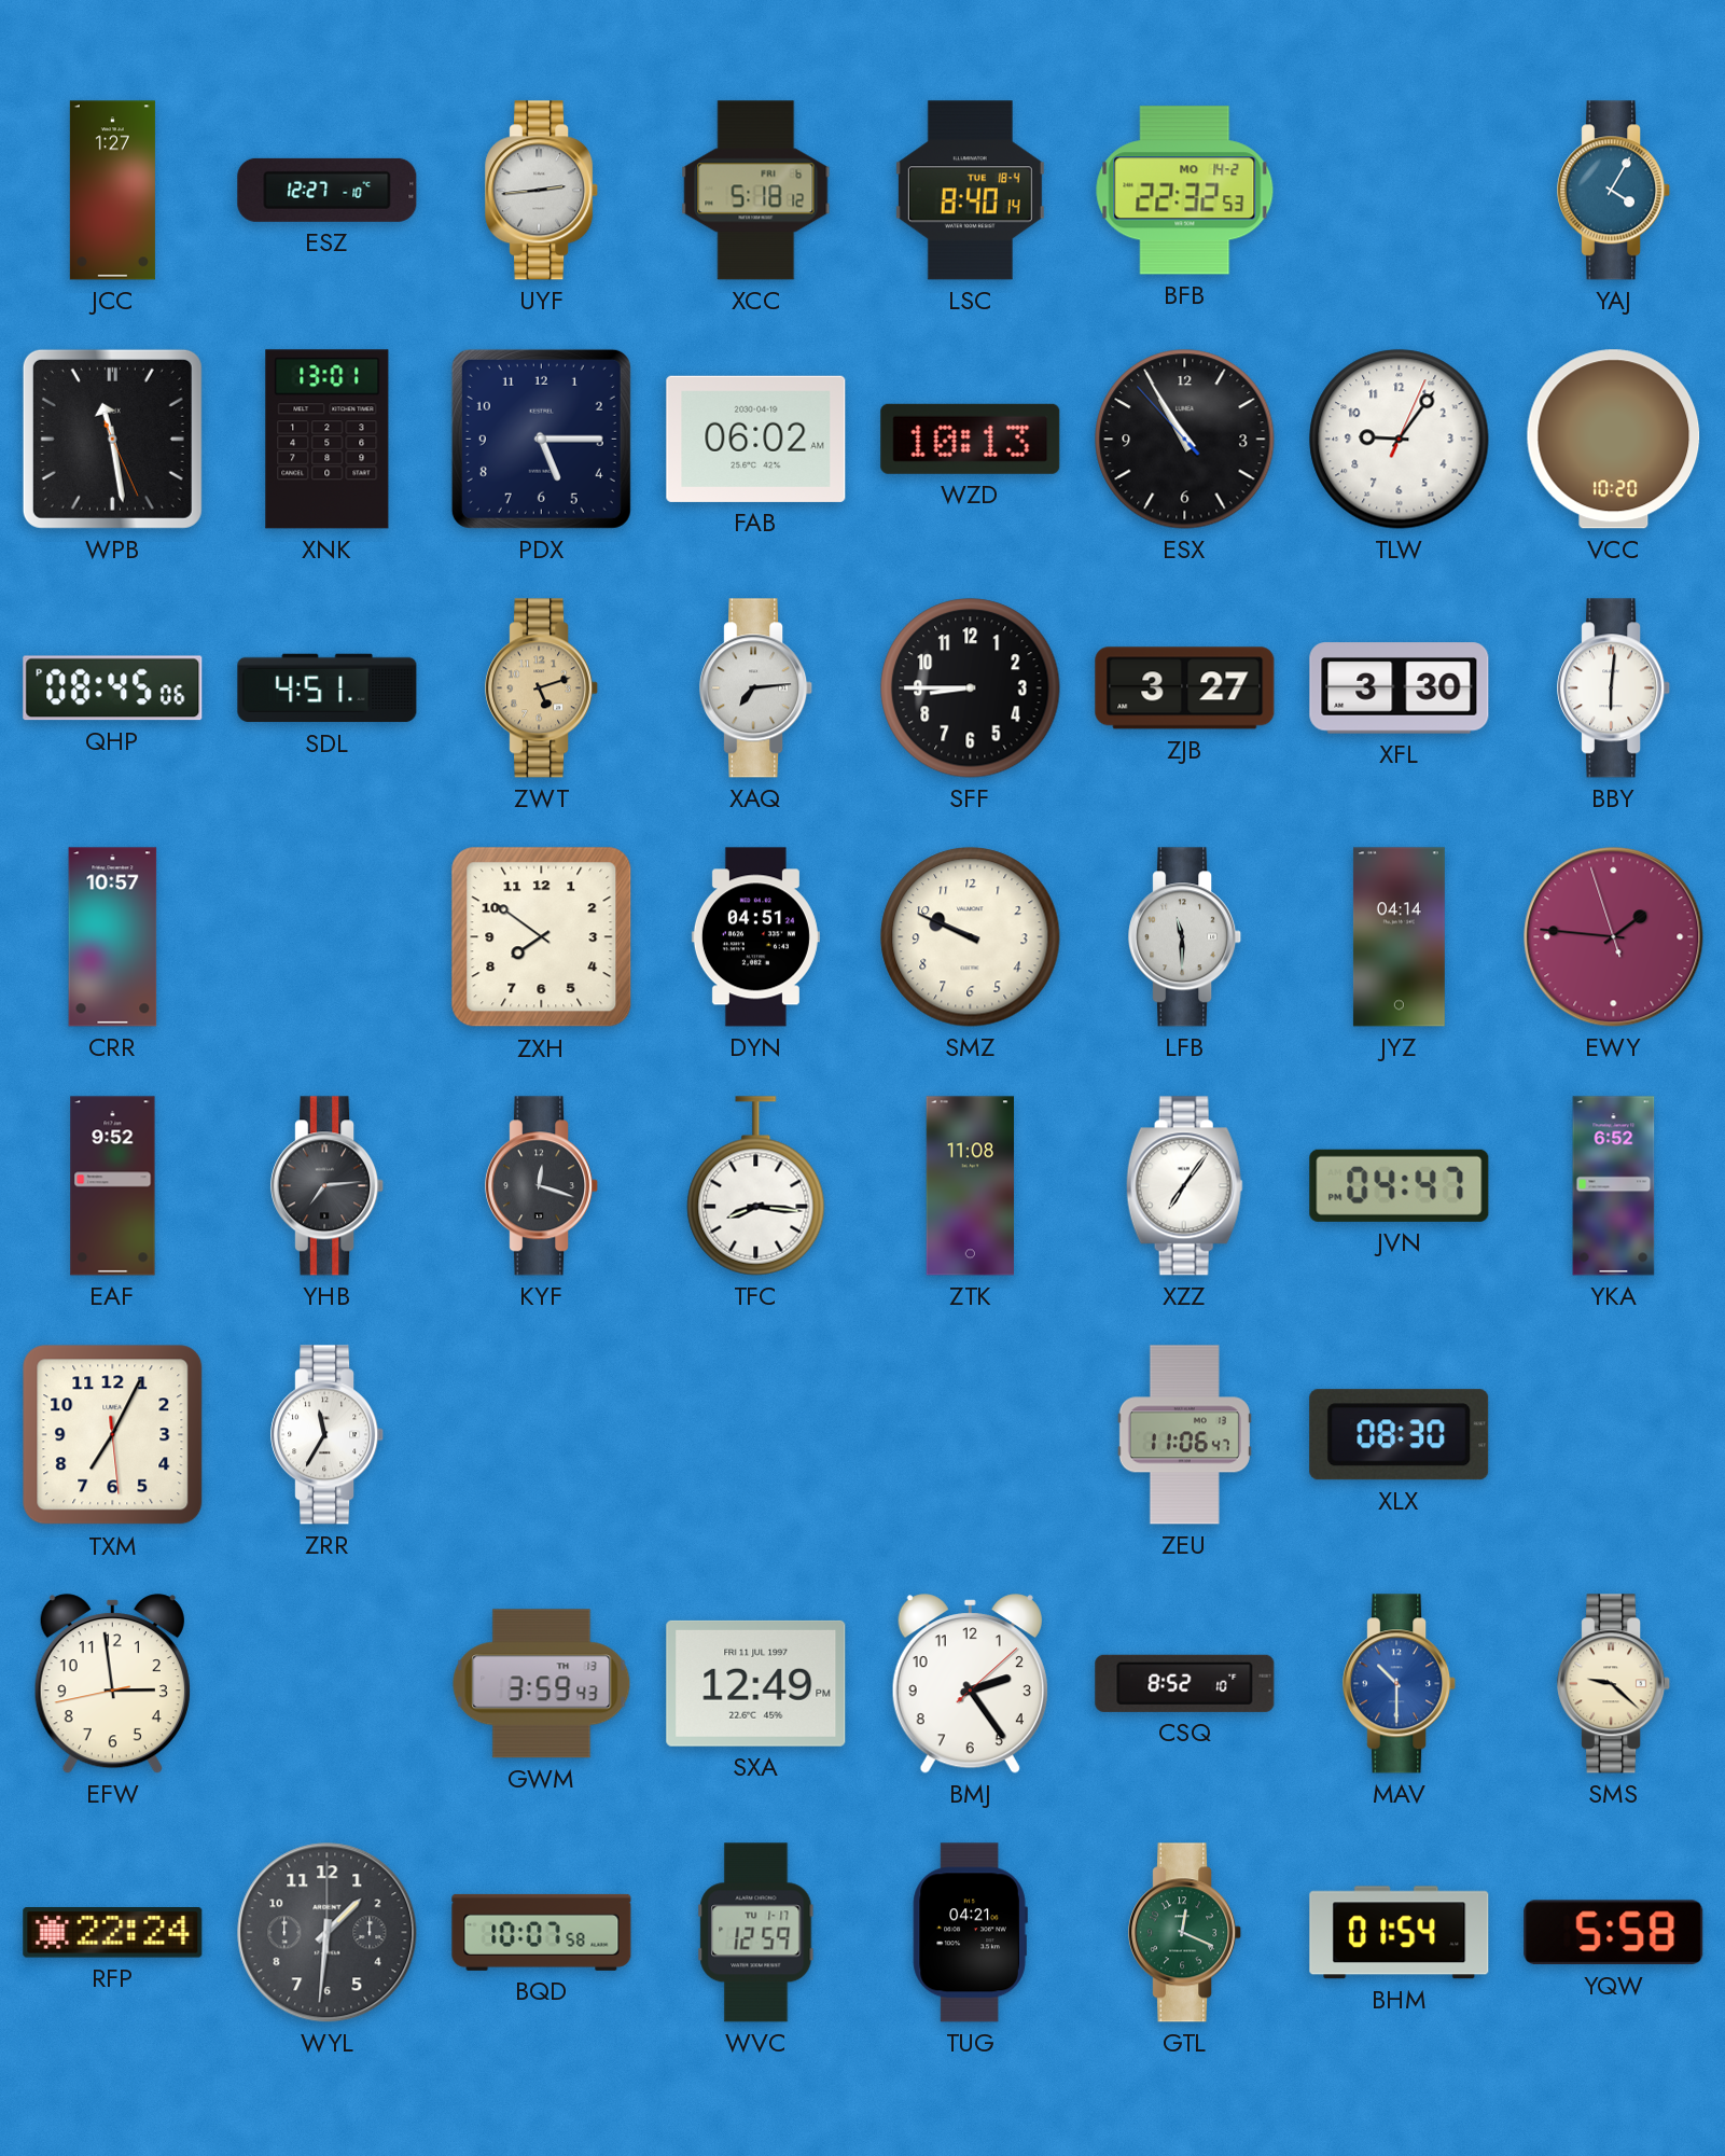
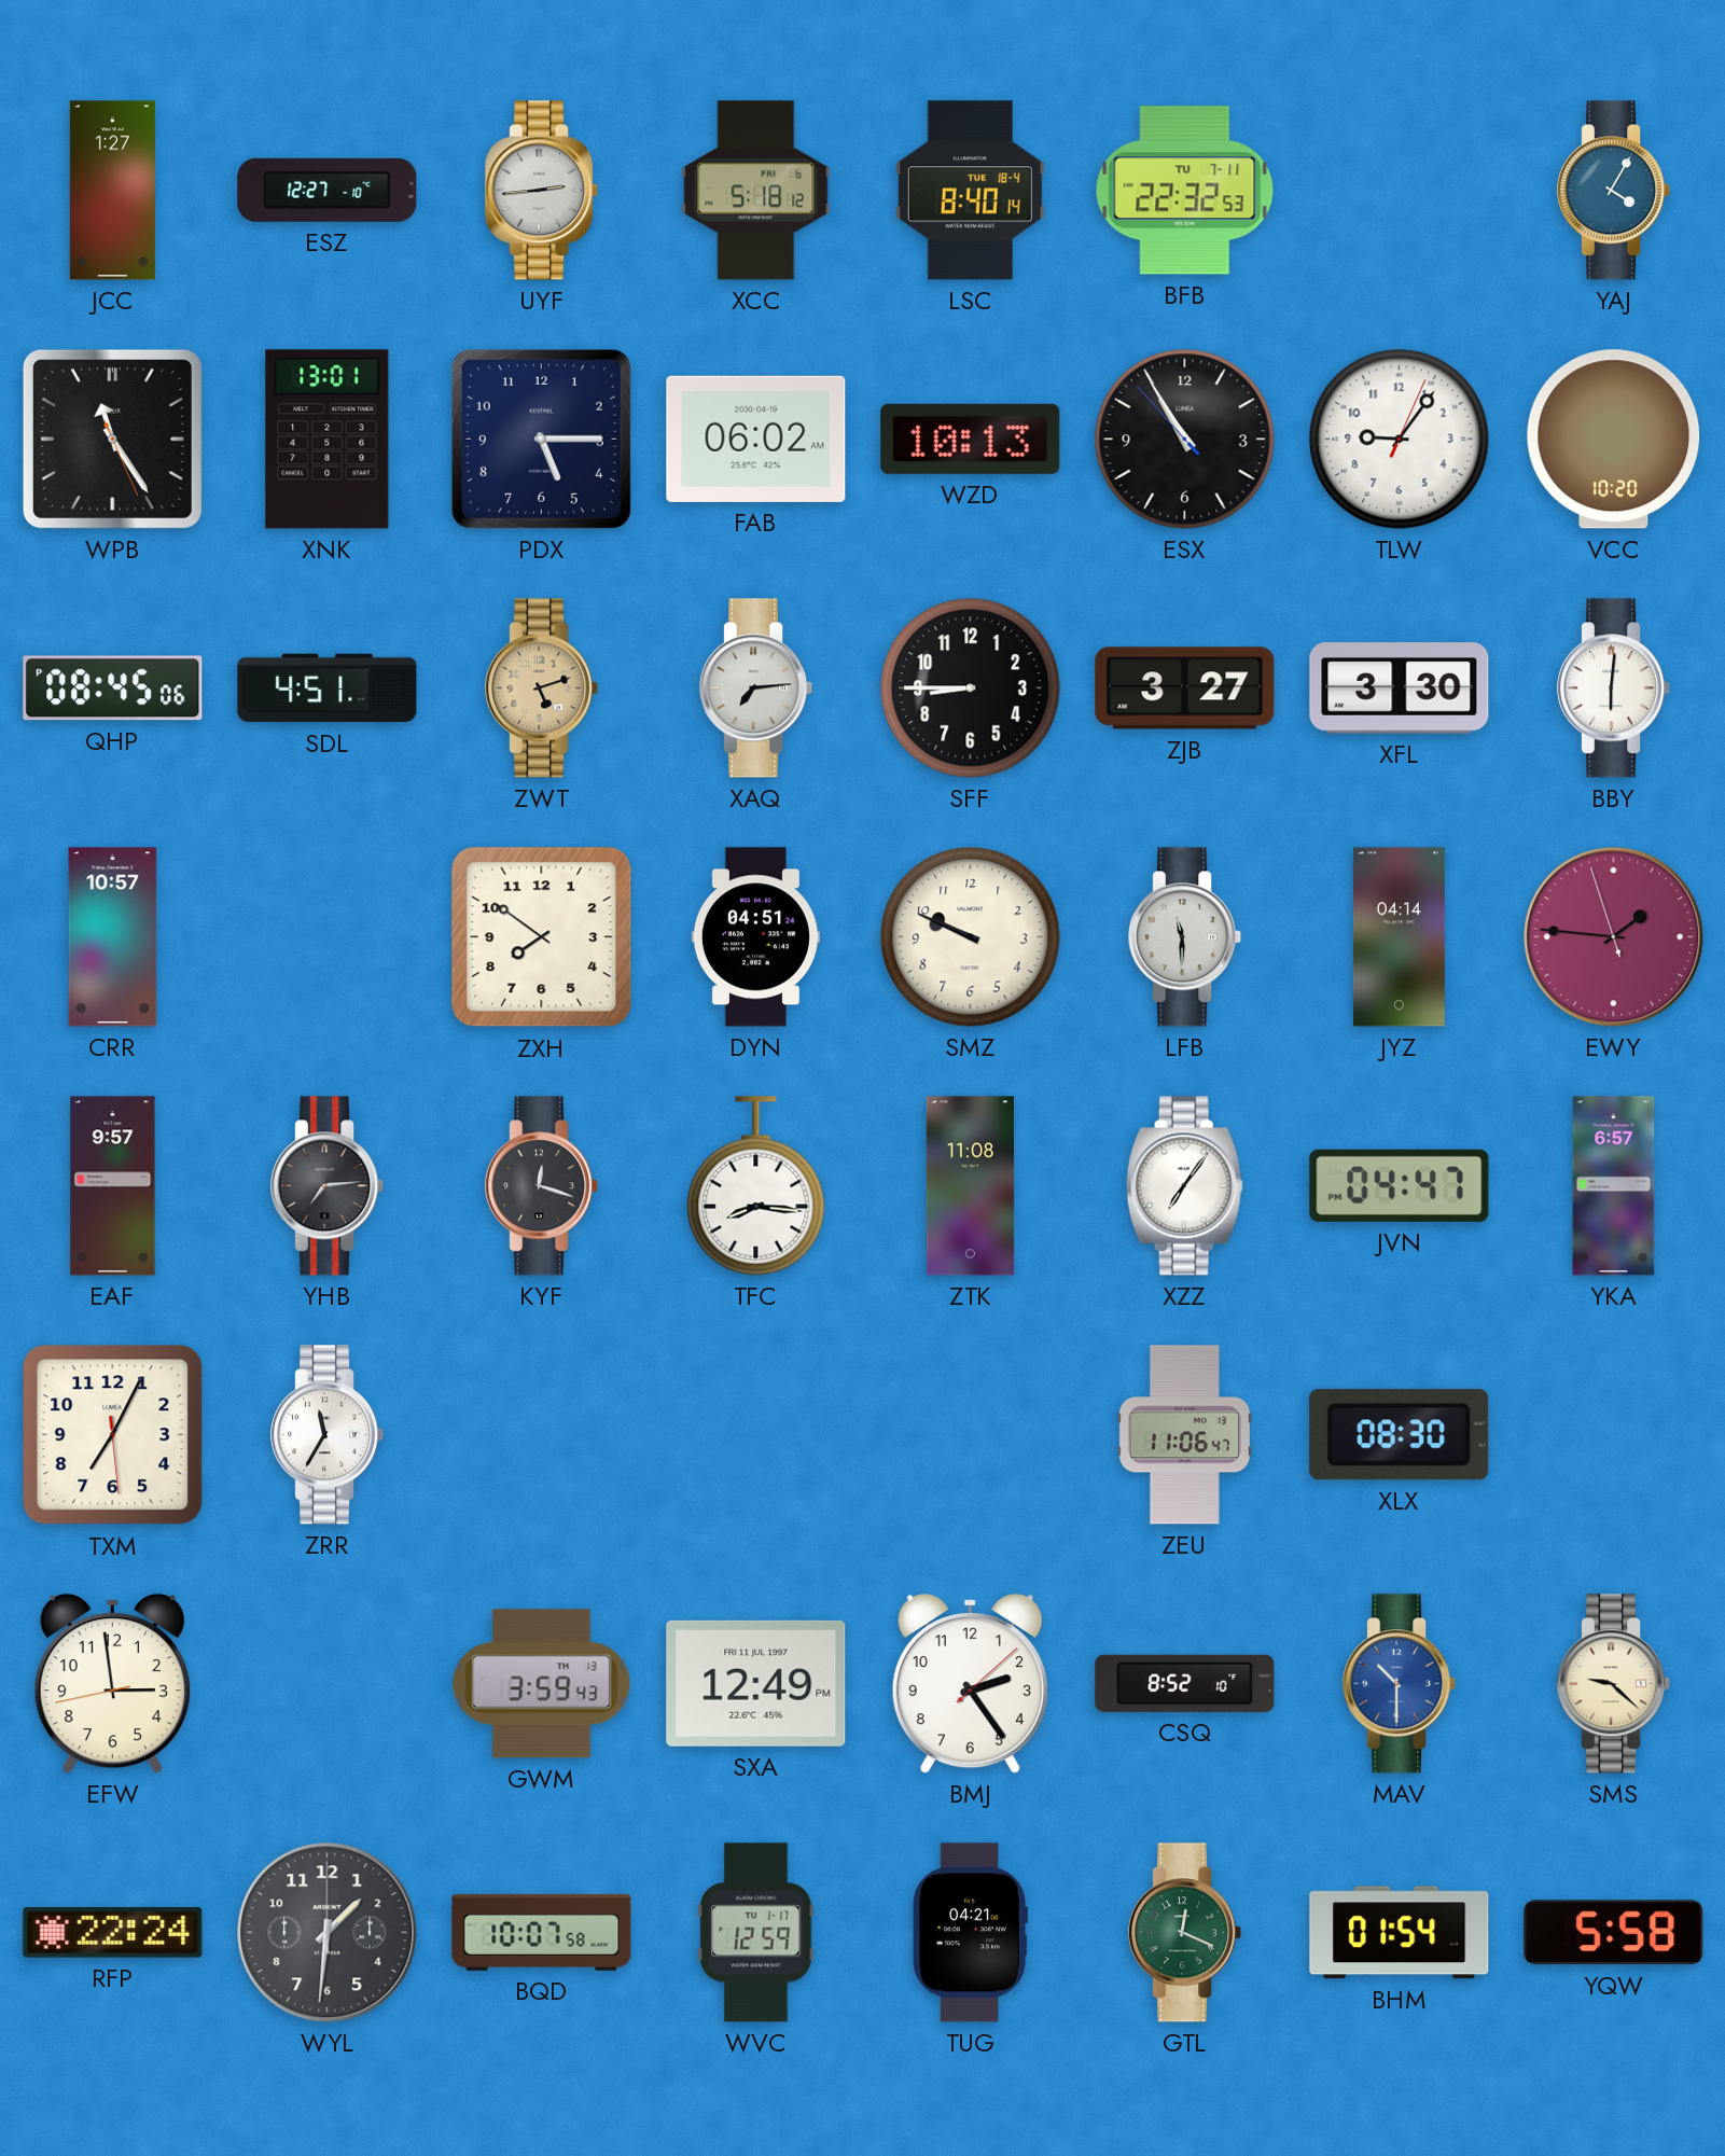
BFB date: MO 14-2 -> TU 7-11
WPB: 11:28 -> 11:24
EAF: 9:52 -> 9:57
YKA: 6:52 -> 6:57
